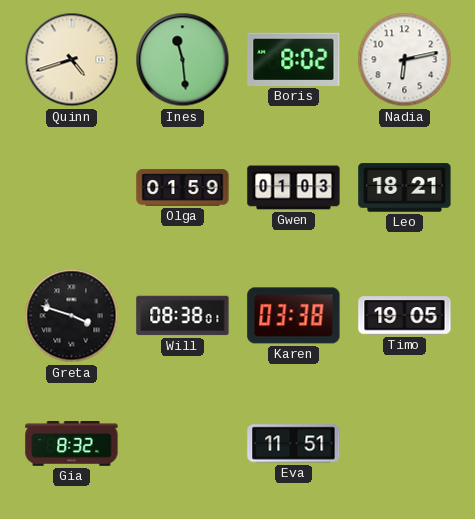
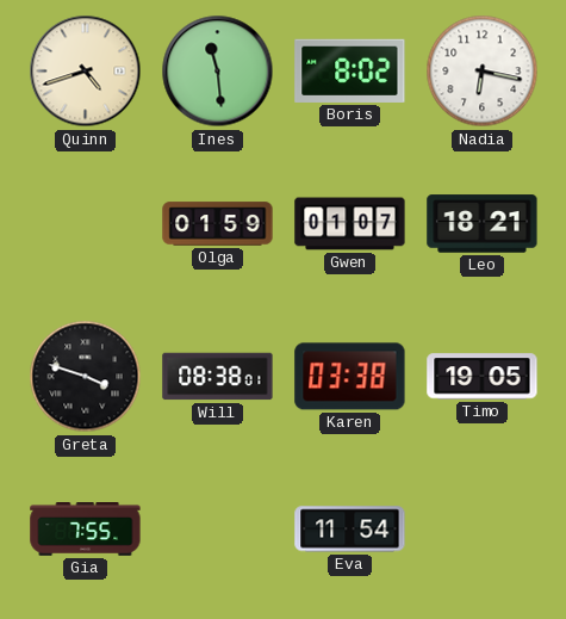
Nadia: 6:13 -> 6:17
Gwen: 01:03 -> 01:07
Gia: 8:32 -> 7:55
Eva: 11:51 -> 11:54
